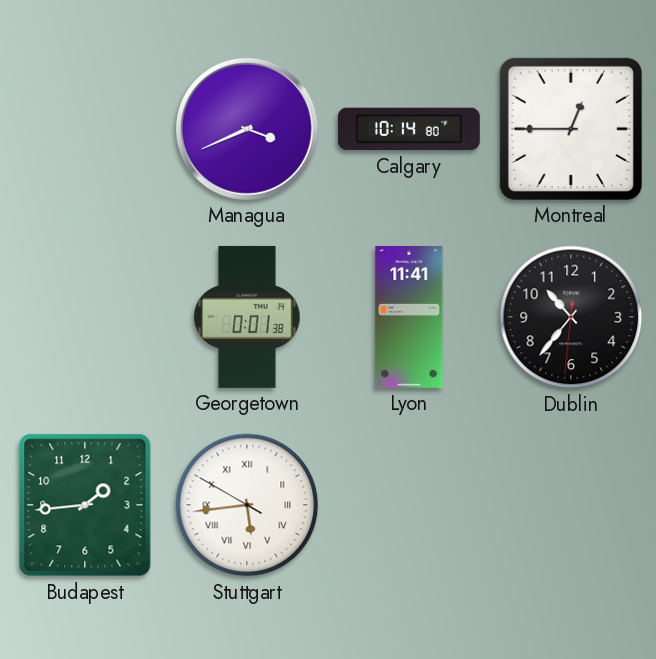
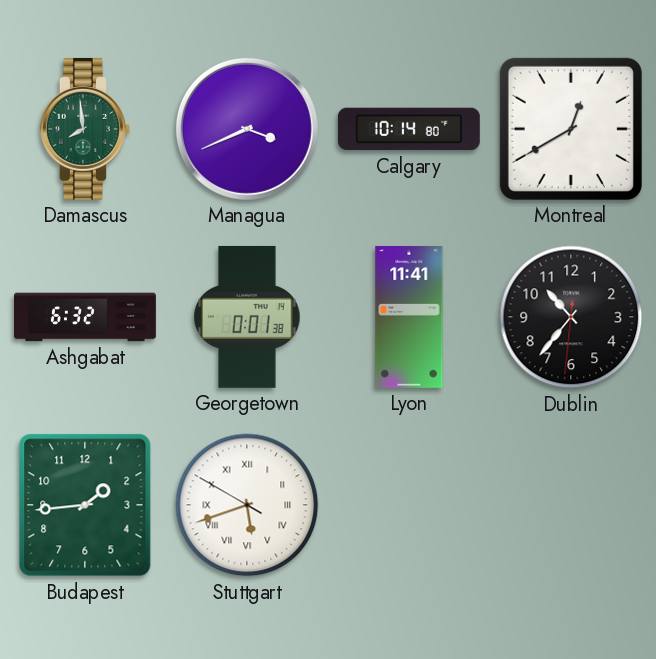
Damascus: none -> 7:59
Montreal: 12:45 -> 12:40
Ashgabat: none -> 6:32
Stuttgart: 5:43 -> 5:41
